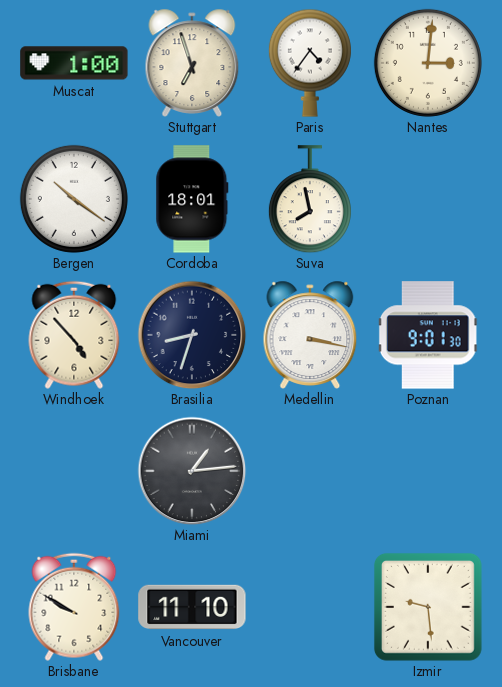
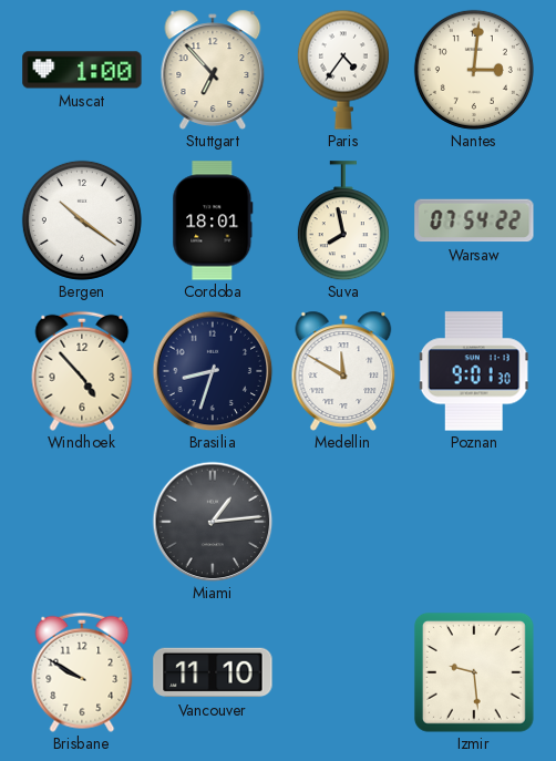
Stuttgart: 6:57 -> 6:53
Warsaw: none -> 07:54
Medellin: 3:17 -> 11:50
